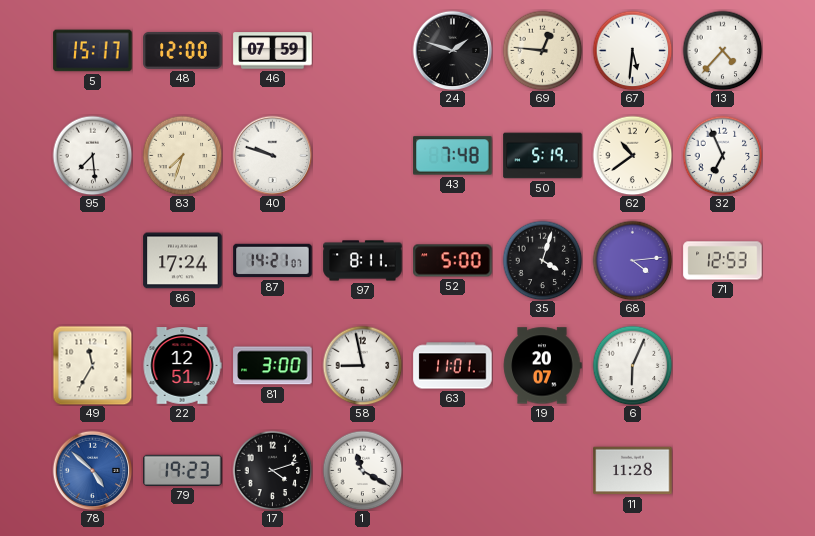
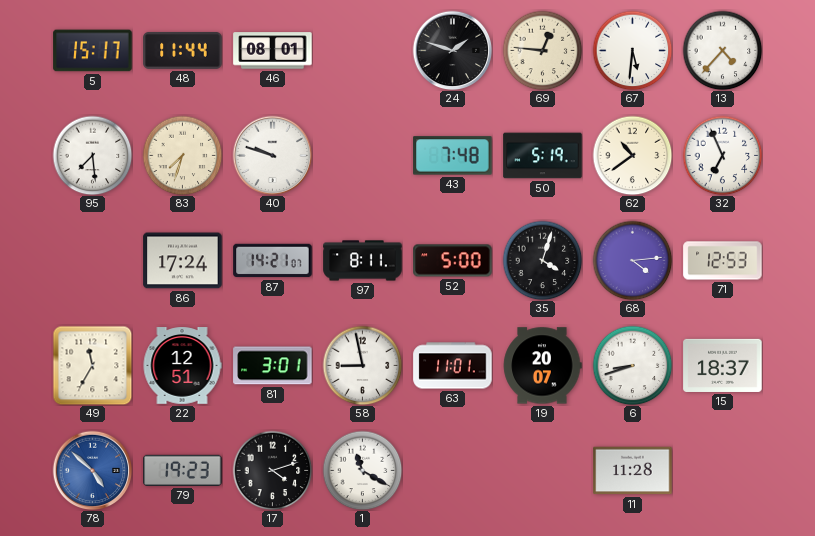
48: 12:00 -> 11:44
46: 07:59 -> 08:01
81: 3:00 -> 3:01
6: 6:04 -> 8:42
15: none -> 18:37
